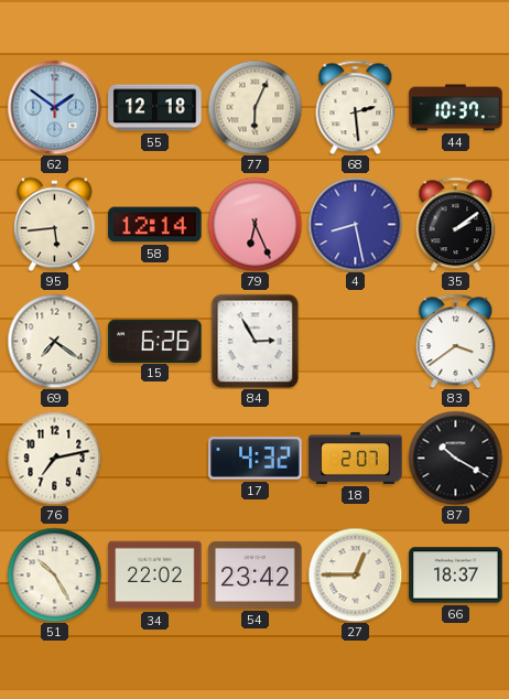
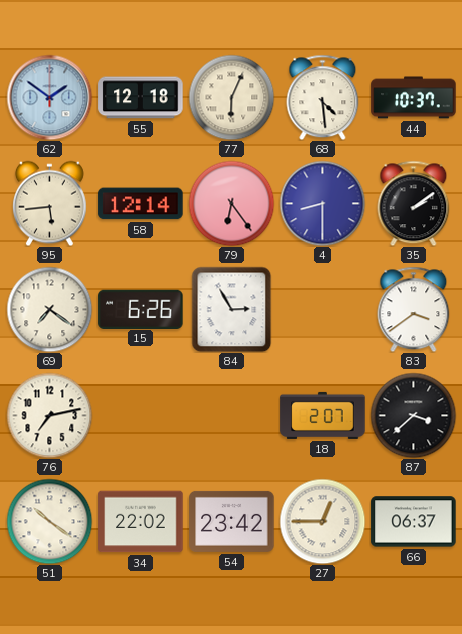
68: 2:29 -> 4:29
79: 6:26 -> 6:24
4: 8:28 -> 8:30
17: 4:32 -> none
87: 10:20 -> 3:38
51: 10:25 -> 10:21
66: 18:37 -> 06:37
